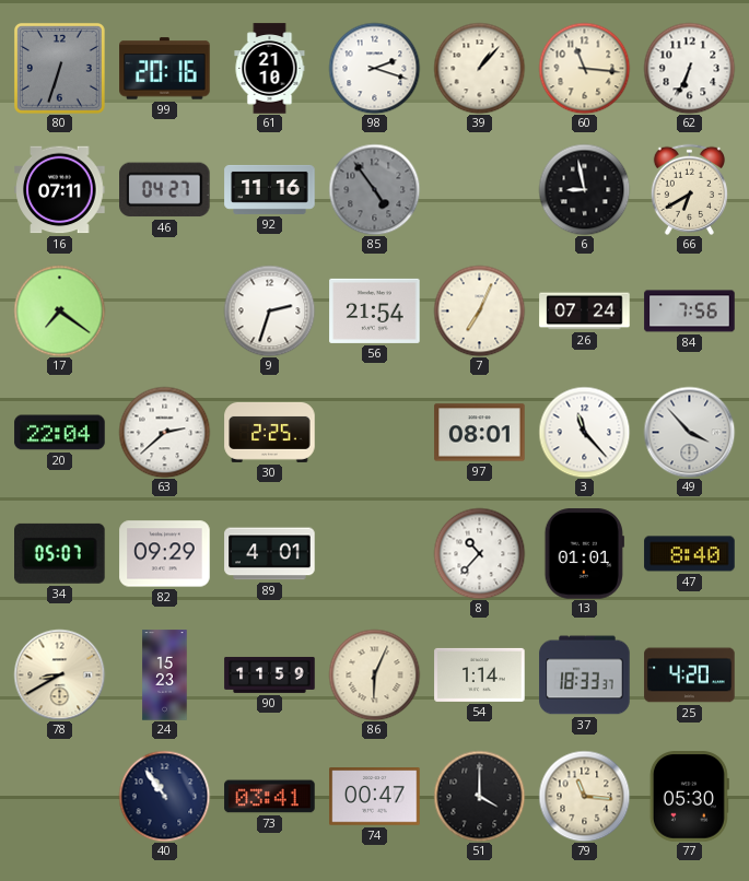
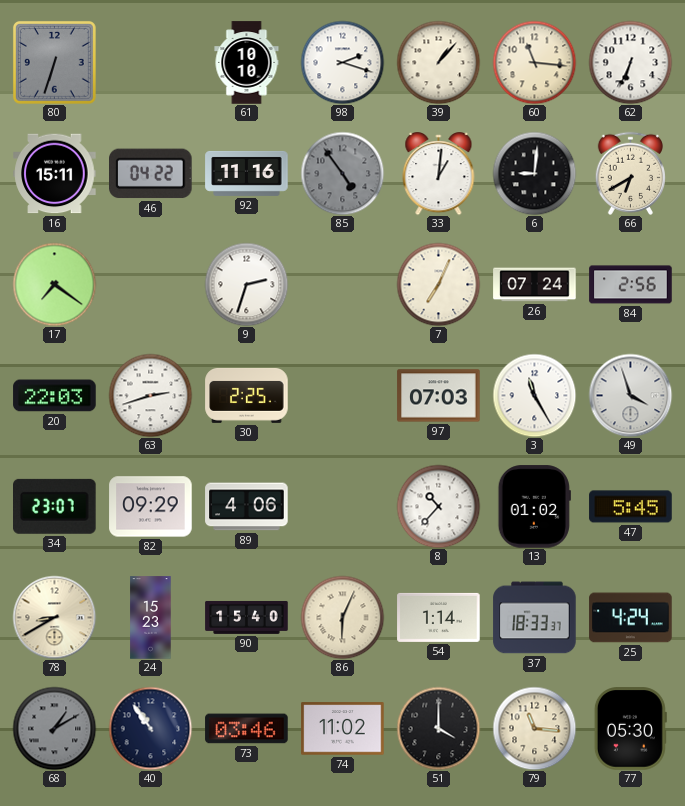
99: 20:16 -> none
61: 21:10 -> 10:10
16: 07:11 -> 15:11
46: 04:27 -> 04:22
33: none -> 1:01
6: 8:58 -> 9:01
56: 21:54 -> none
84: 7:56 -> 2:56
20: 22:04 -> 22:03
63: 2:38 -> 2:42
97: 08:01 -> 07:03
3: 11:23 -> 11:25
49: 3:53 -> 3:57
34: 05:07 -> 23:07
89: 4:01 -> 4:06
13: 01:01 -> 01:02
47: 8:40 -> 5:45
90: 11:59 -> 15:40
25: 4:20 -> 4:24
68: none -> 1:10
73: 03:41 -> 03:46
74: 00:47 -> 11:02
